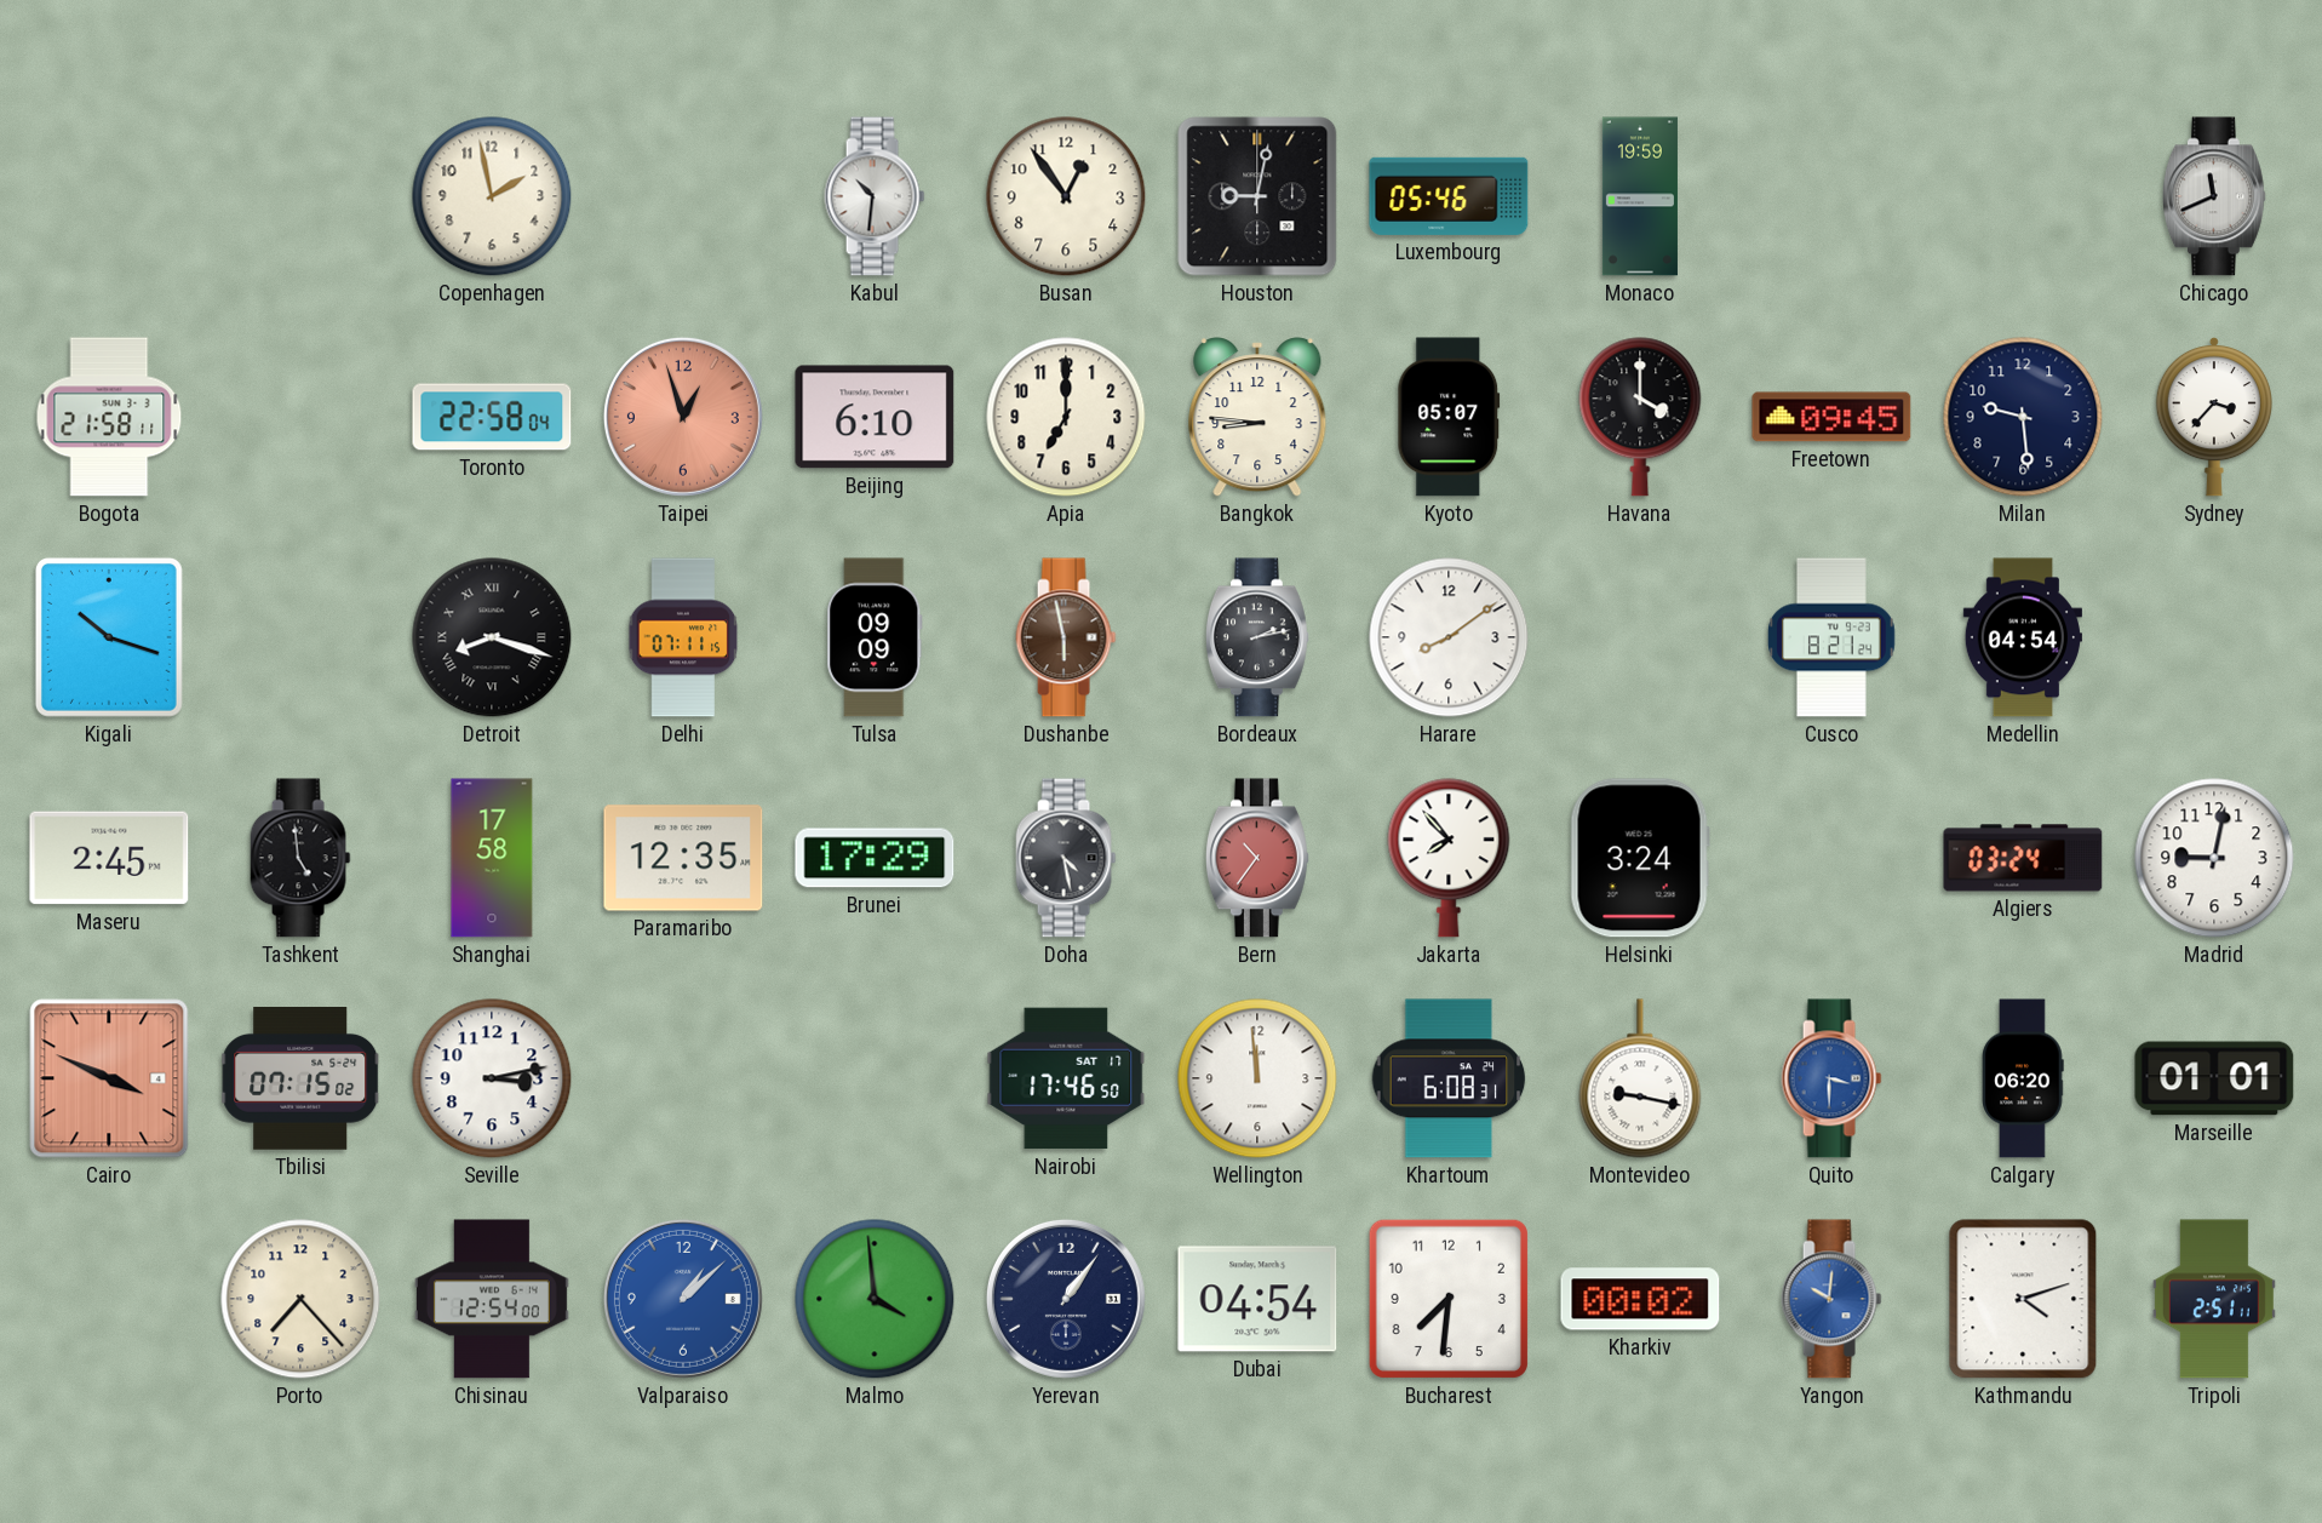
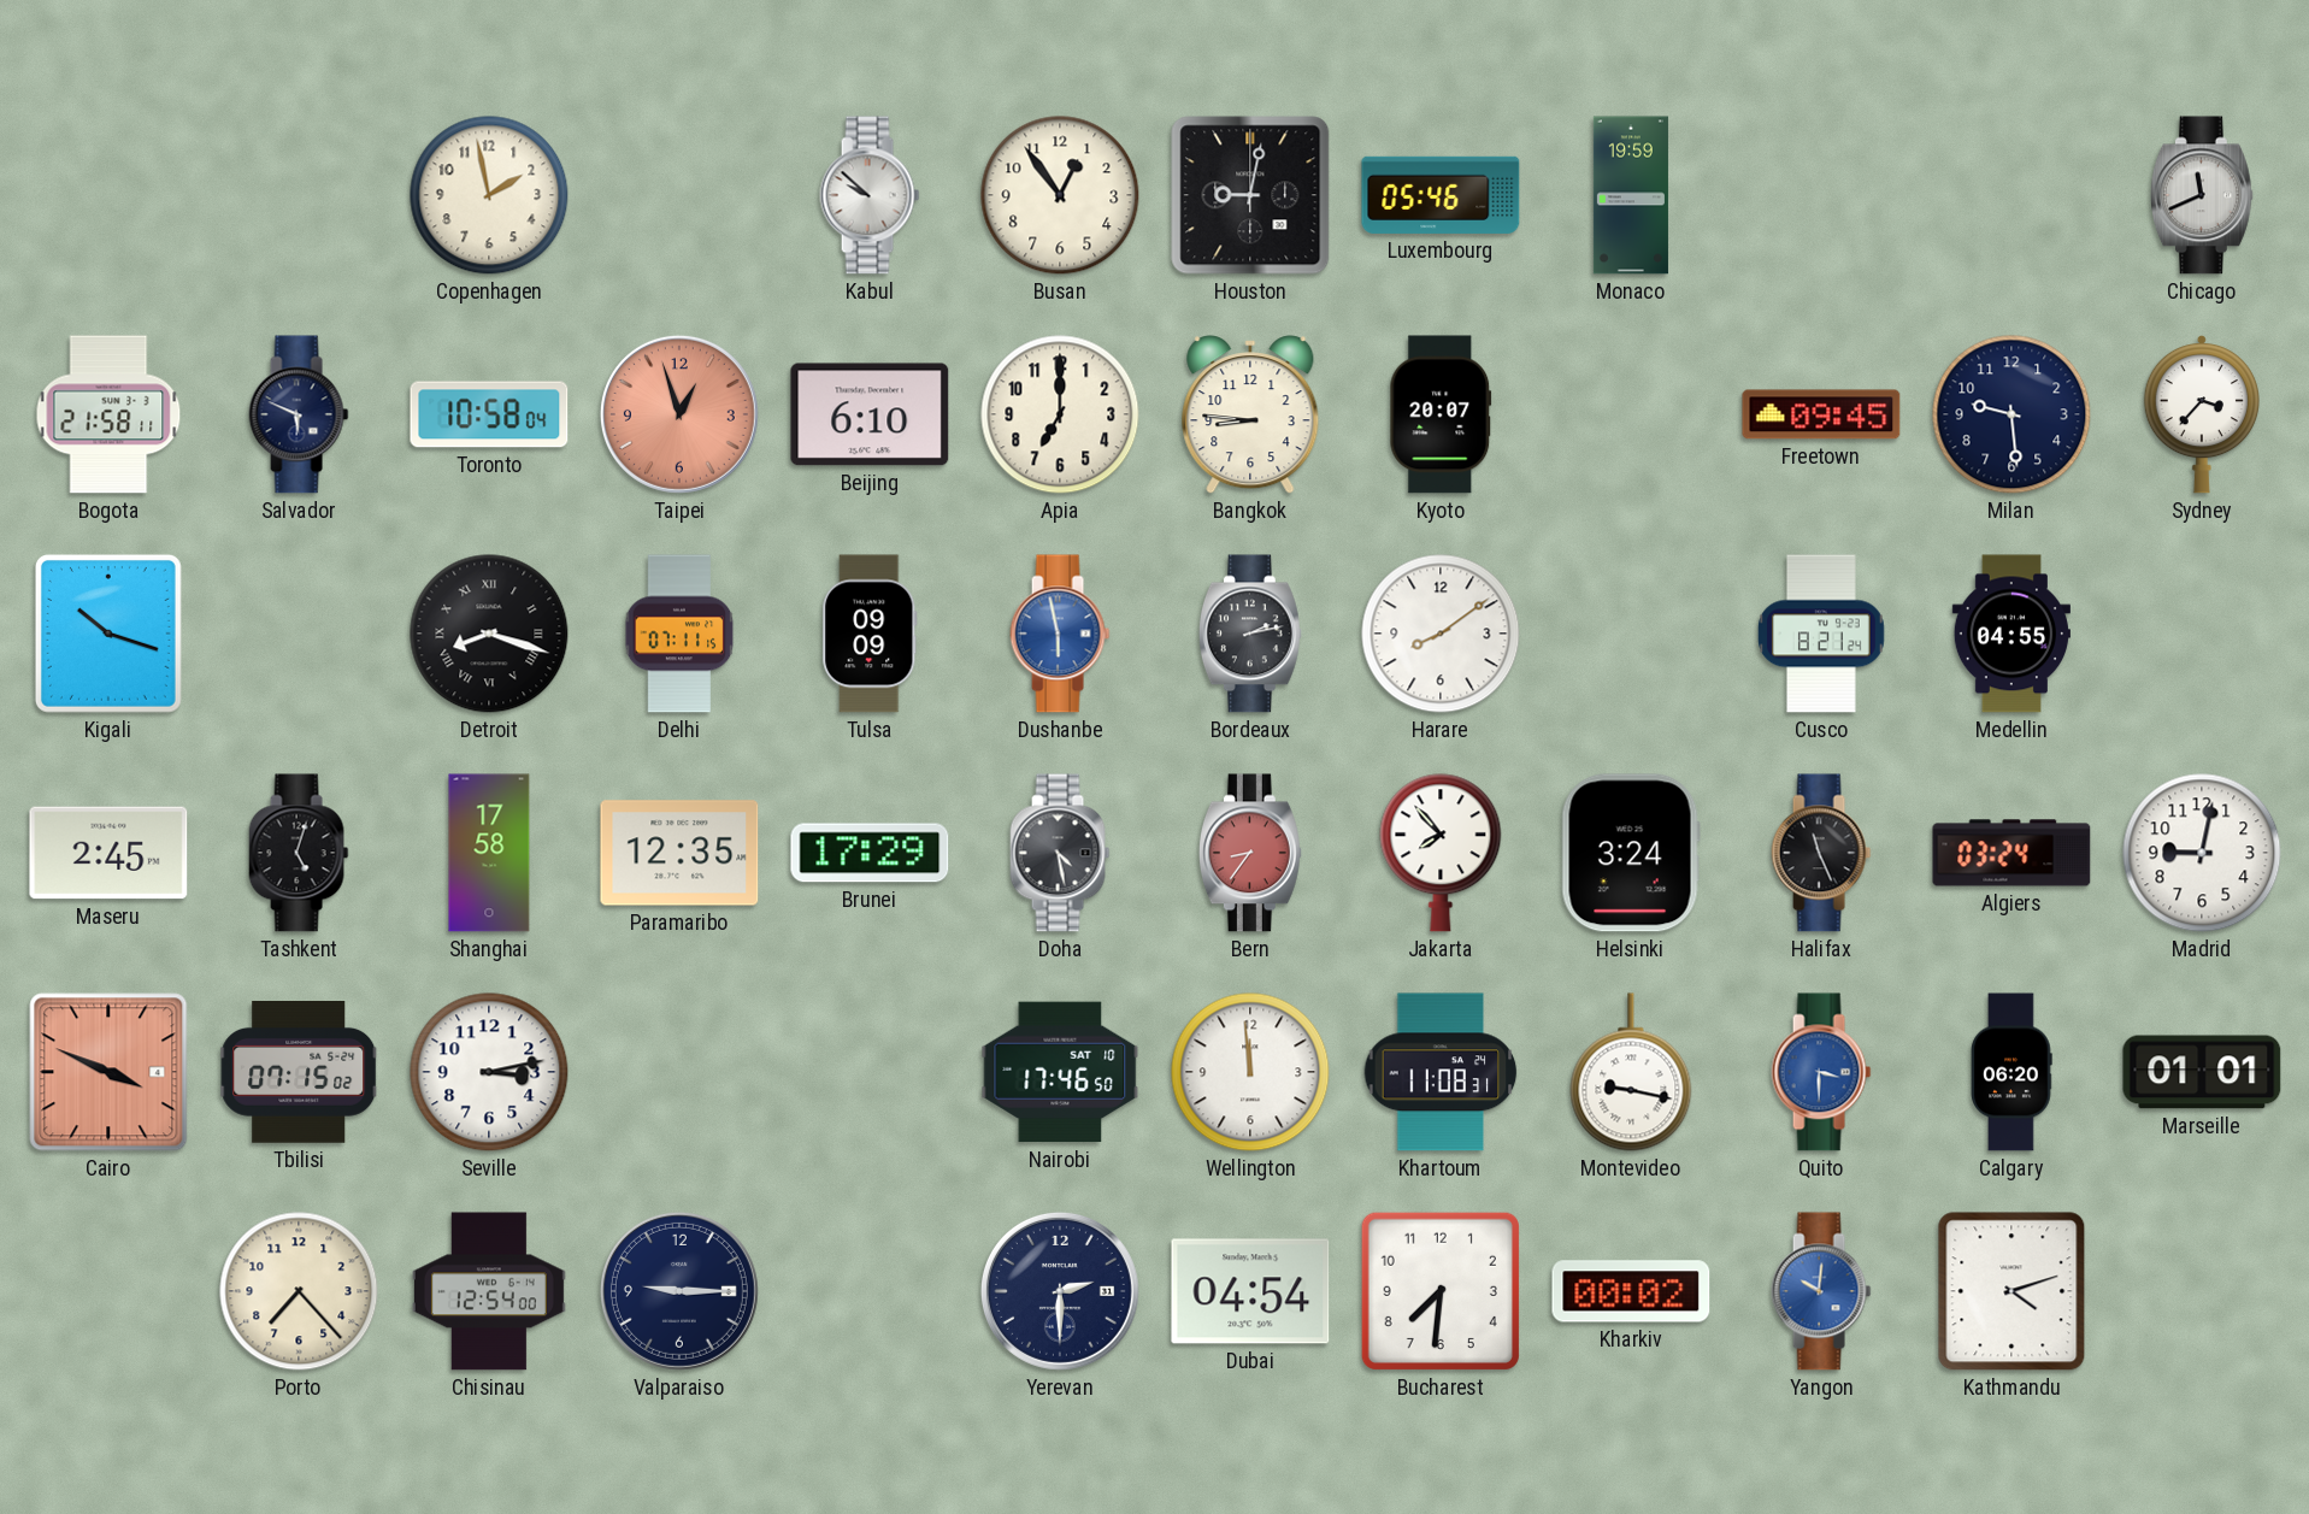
Kabul: 10:31 -> 9:52
Salvador: none -> 5:49
Toronto: 22:58 -> 10:58
Kyoto: 05:07 -> 20:07
Havana: 4:00 -> none
Dushanbe dial: brown -> blue
Medellin: 04:54 -> 04:55
Tashkent: 4:59 -> 5:03
Bern: 10:36 -> 8:36
Halifax: none -> 11:26
Nairobi date: SAT 17 -> SAT 10
Khartoum: 6:08 -> 11:08
Valparaiso: 1:08 -> 9:15
Valparaiso dial: blue -> navy
Malmo: 3:59 -> none
Yerevan: 1:06 -> 2:30
Tripoli: 2:51 -> none
